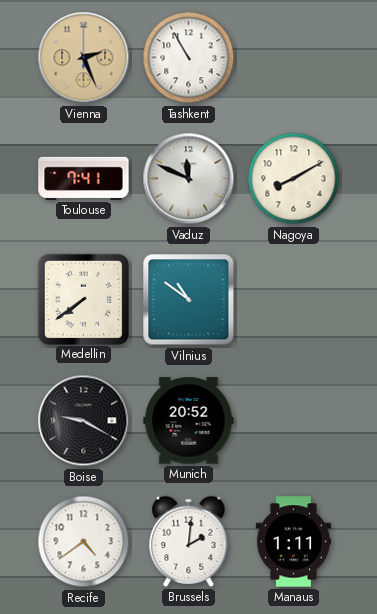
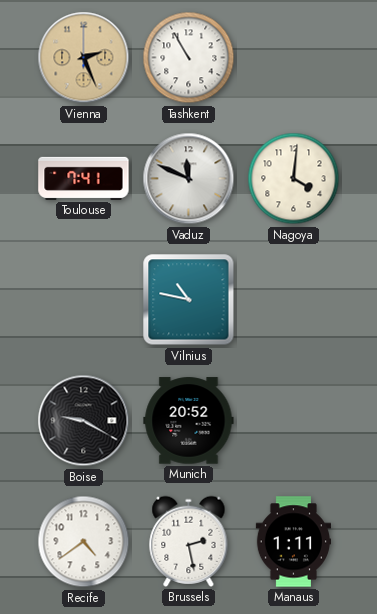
Nagoya: 8:10 -> 4:01
Medellin: 7:39 -> none
Vilnius: 10:51 -> 10:47
Brussels: 2:01 -> 2:28
